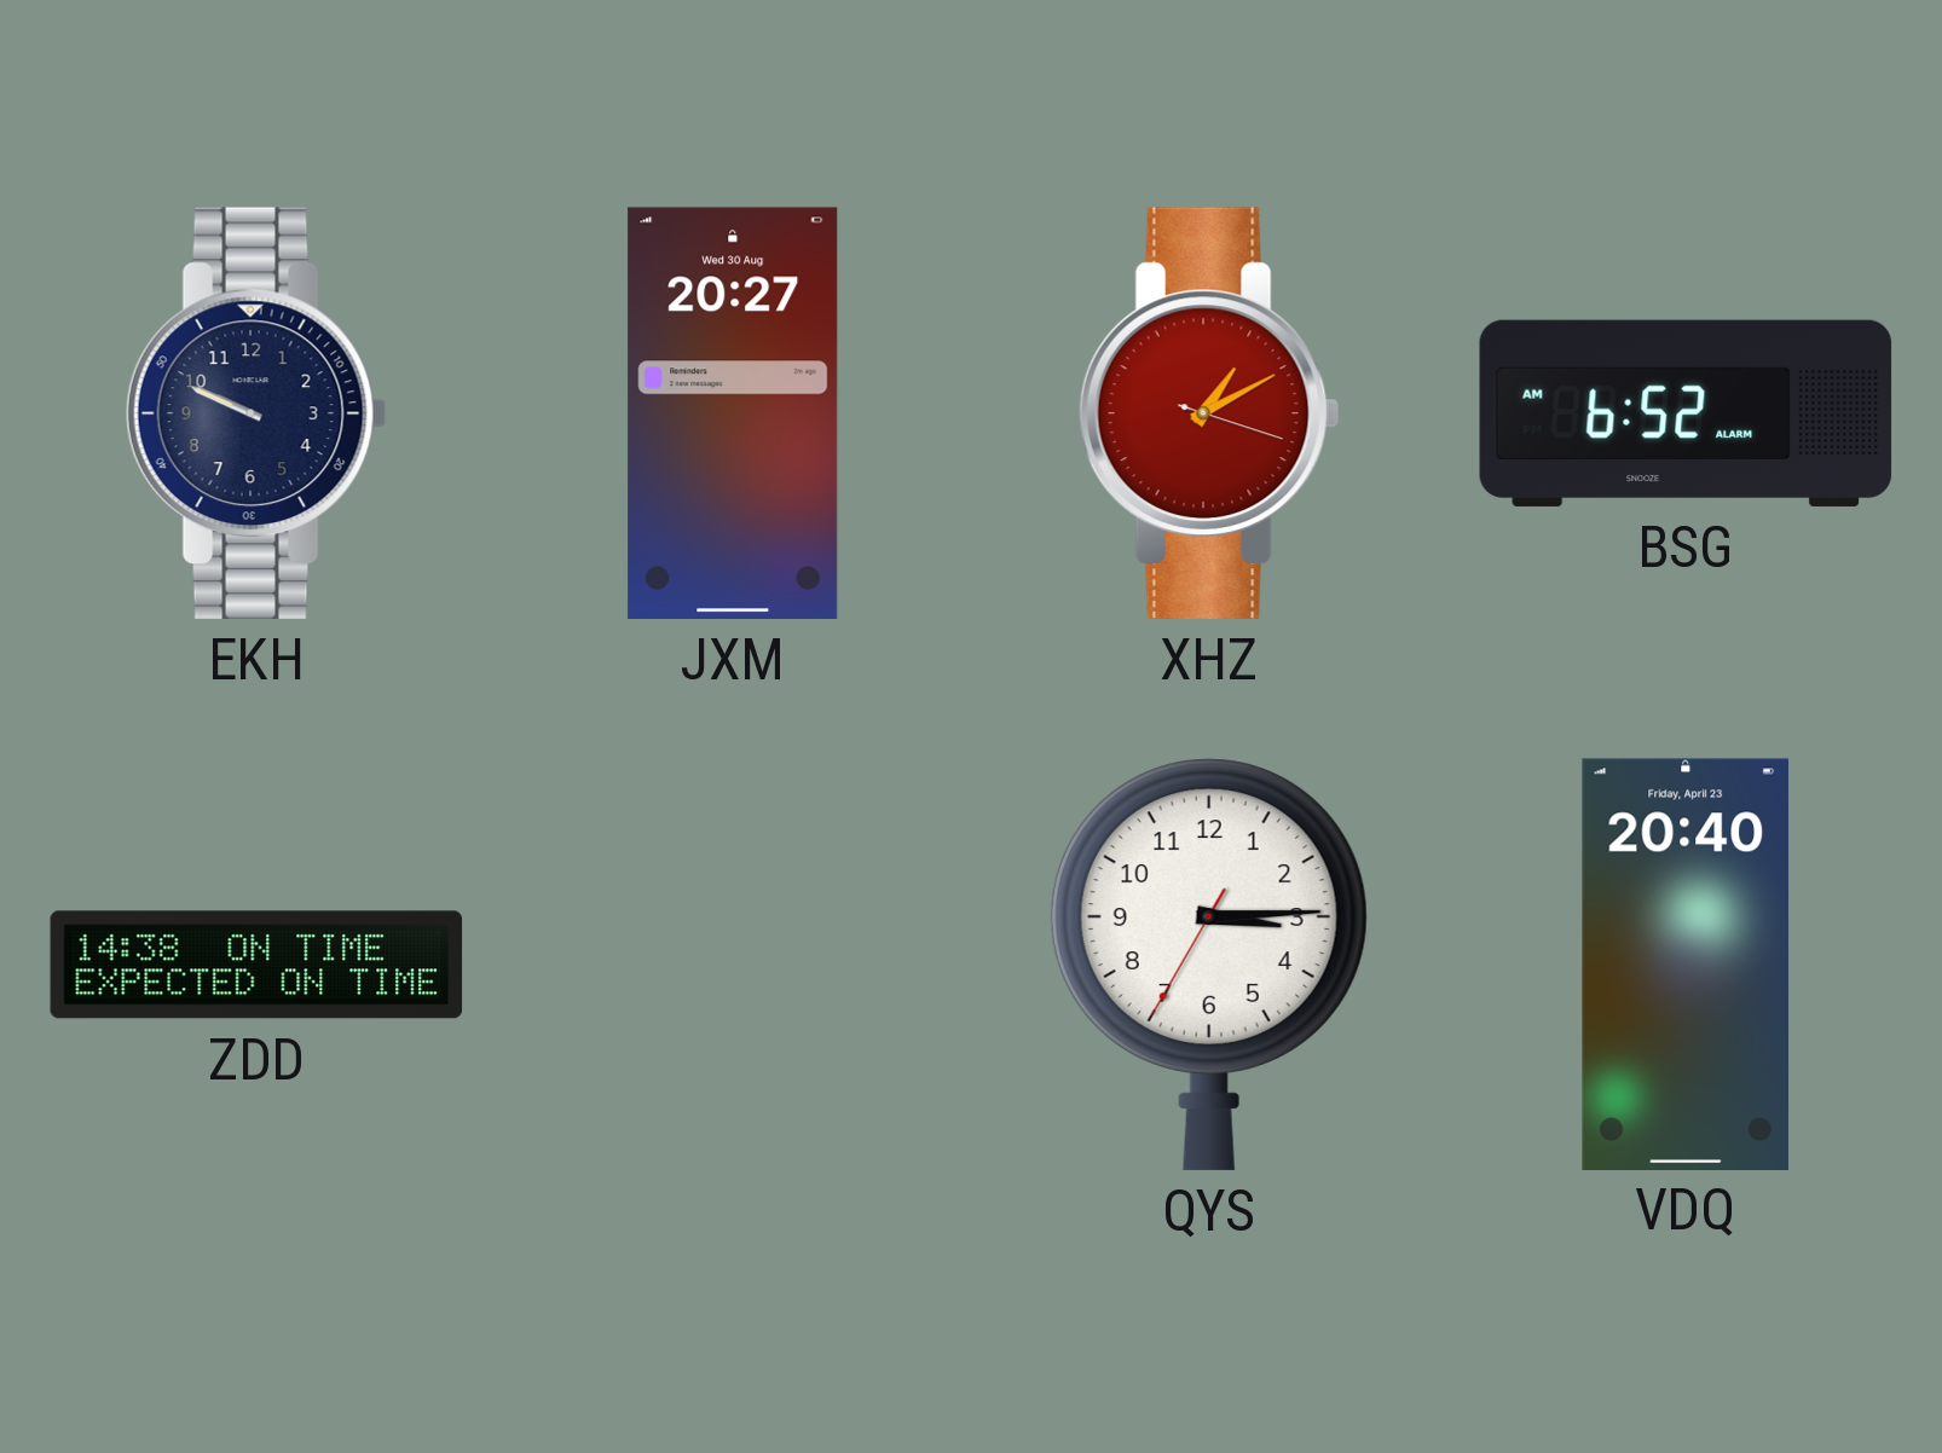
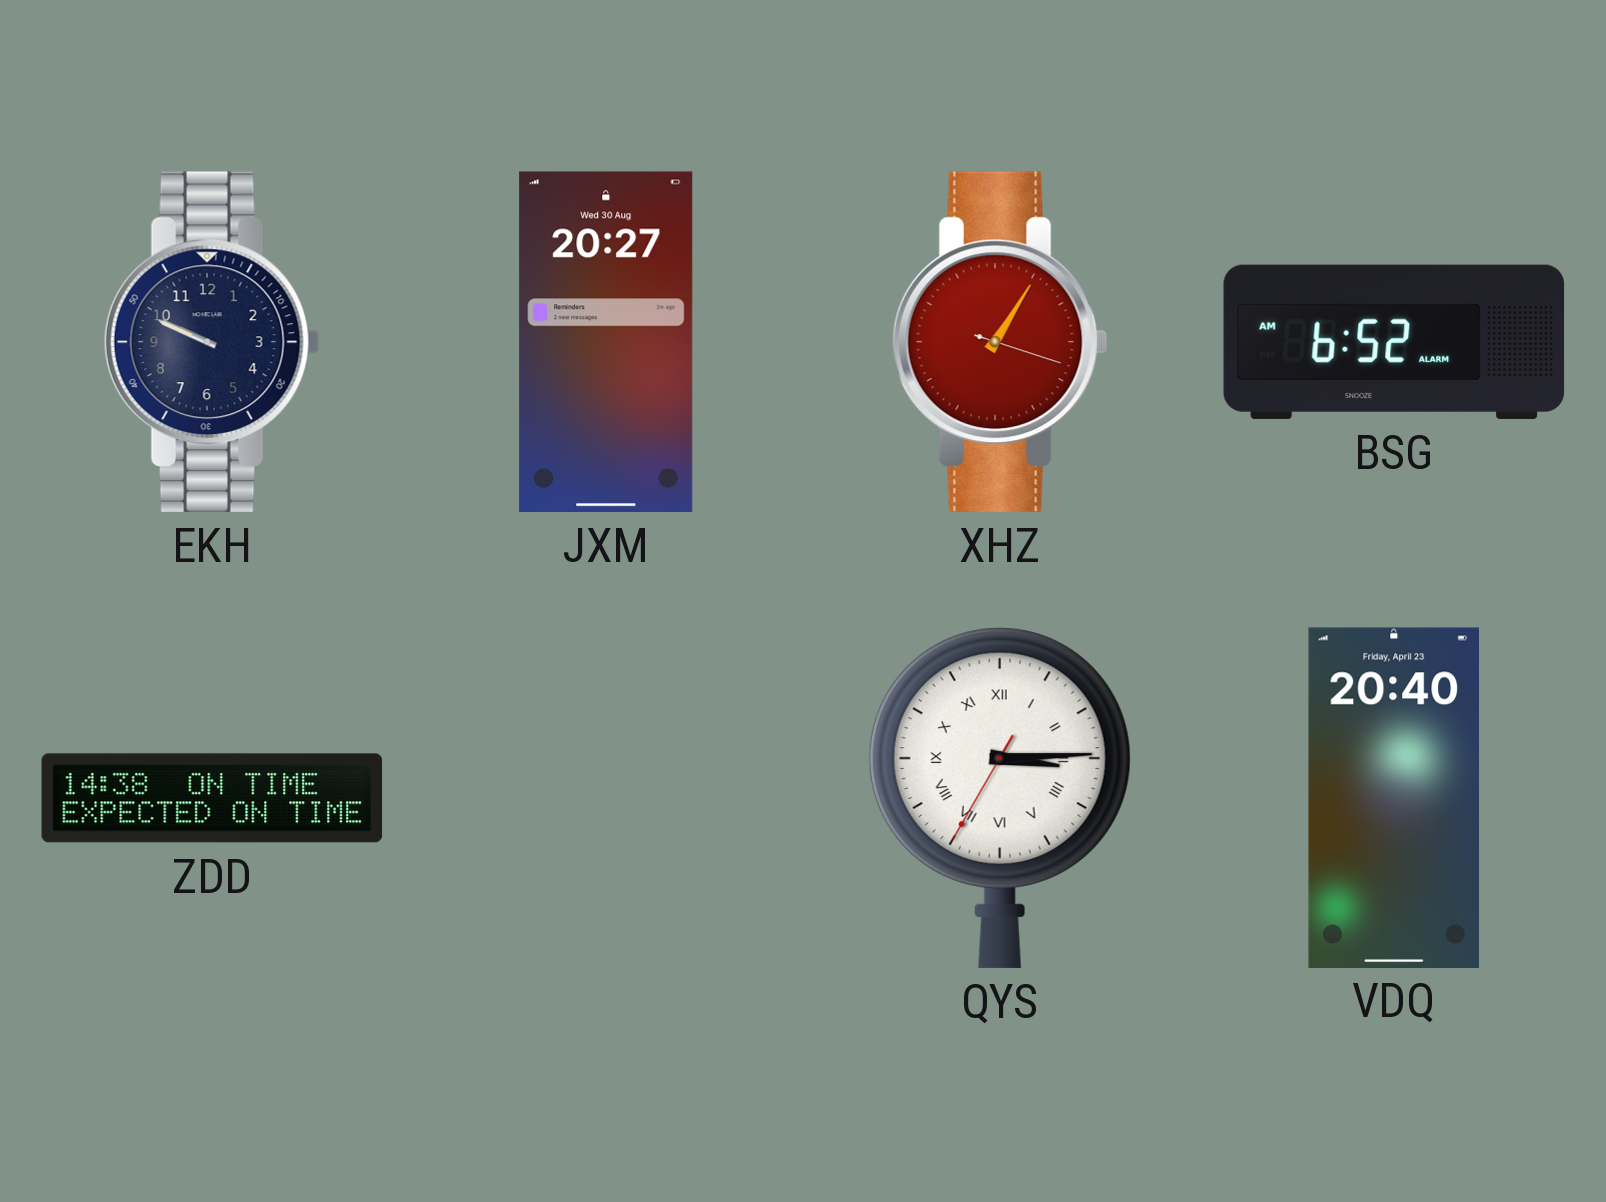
XHZ: 1:10 -> 1:05
QYS numerals: Arabic -> Roman
